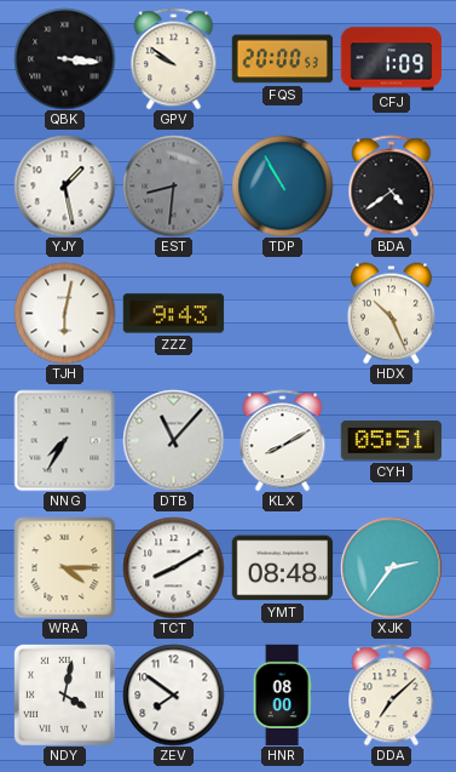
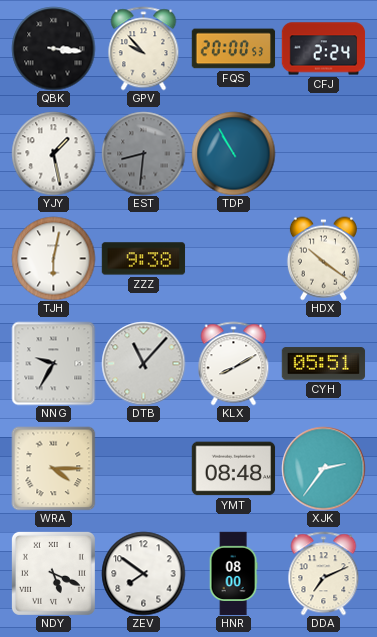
GPV: 9:51 -> 9:53
CFJ: 1:09 -> 2:24
BDA: 4:39 -> none
ZZZ: 9:43 -> 9:38
HDX: 10:26 -> 10:21
NNG: 7:35 -> 9:35
TCT: 8:10 -> none
NDY: 4:02 -> 5:19
DDA: 7:08 -> 7:11
